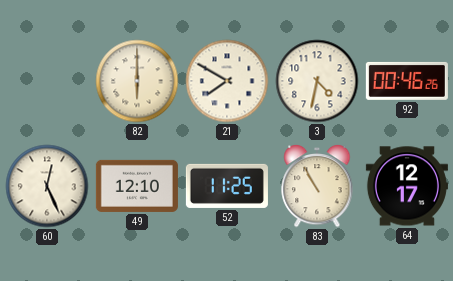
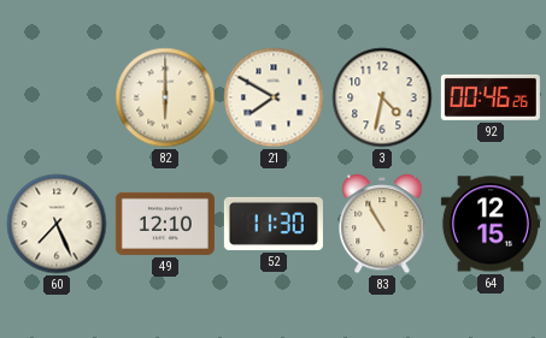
60: 12:26 -> 7:26
52: 11:25 -> 11:30
64: 12:17 -> 12:15
